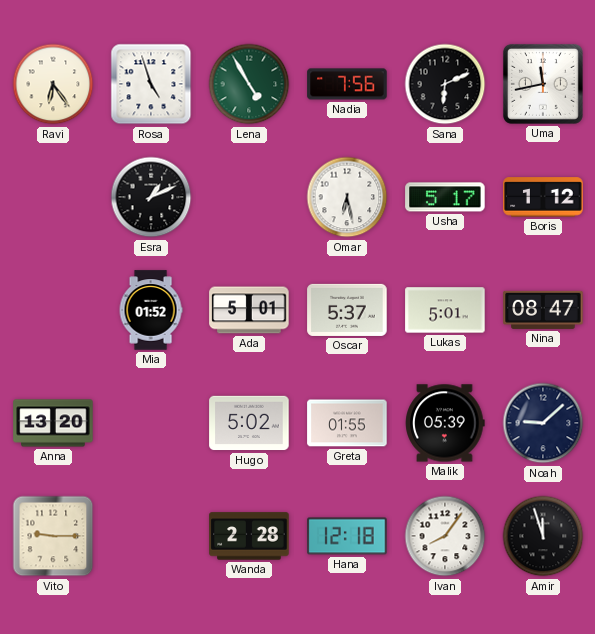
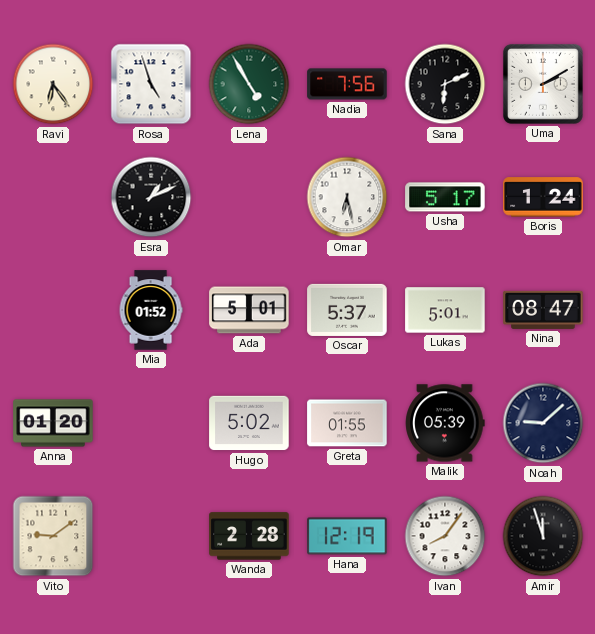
Uma: 11:43 -> 2:10
Boris: 1:12 -> 1:24
Anna: 13:20 -> 01:20
Vito: 9:15 -> 9:09
Hana: 12:18 -> 12:19
